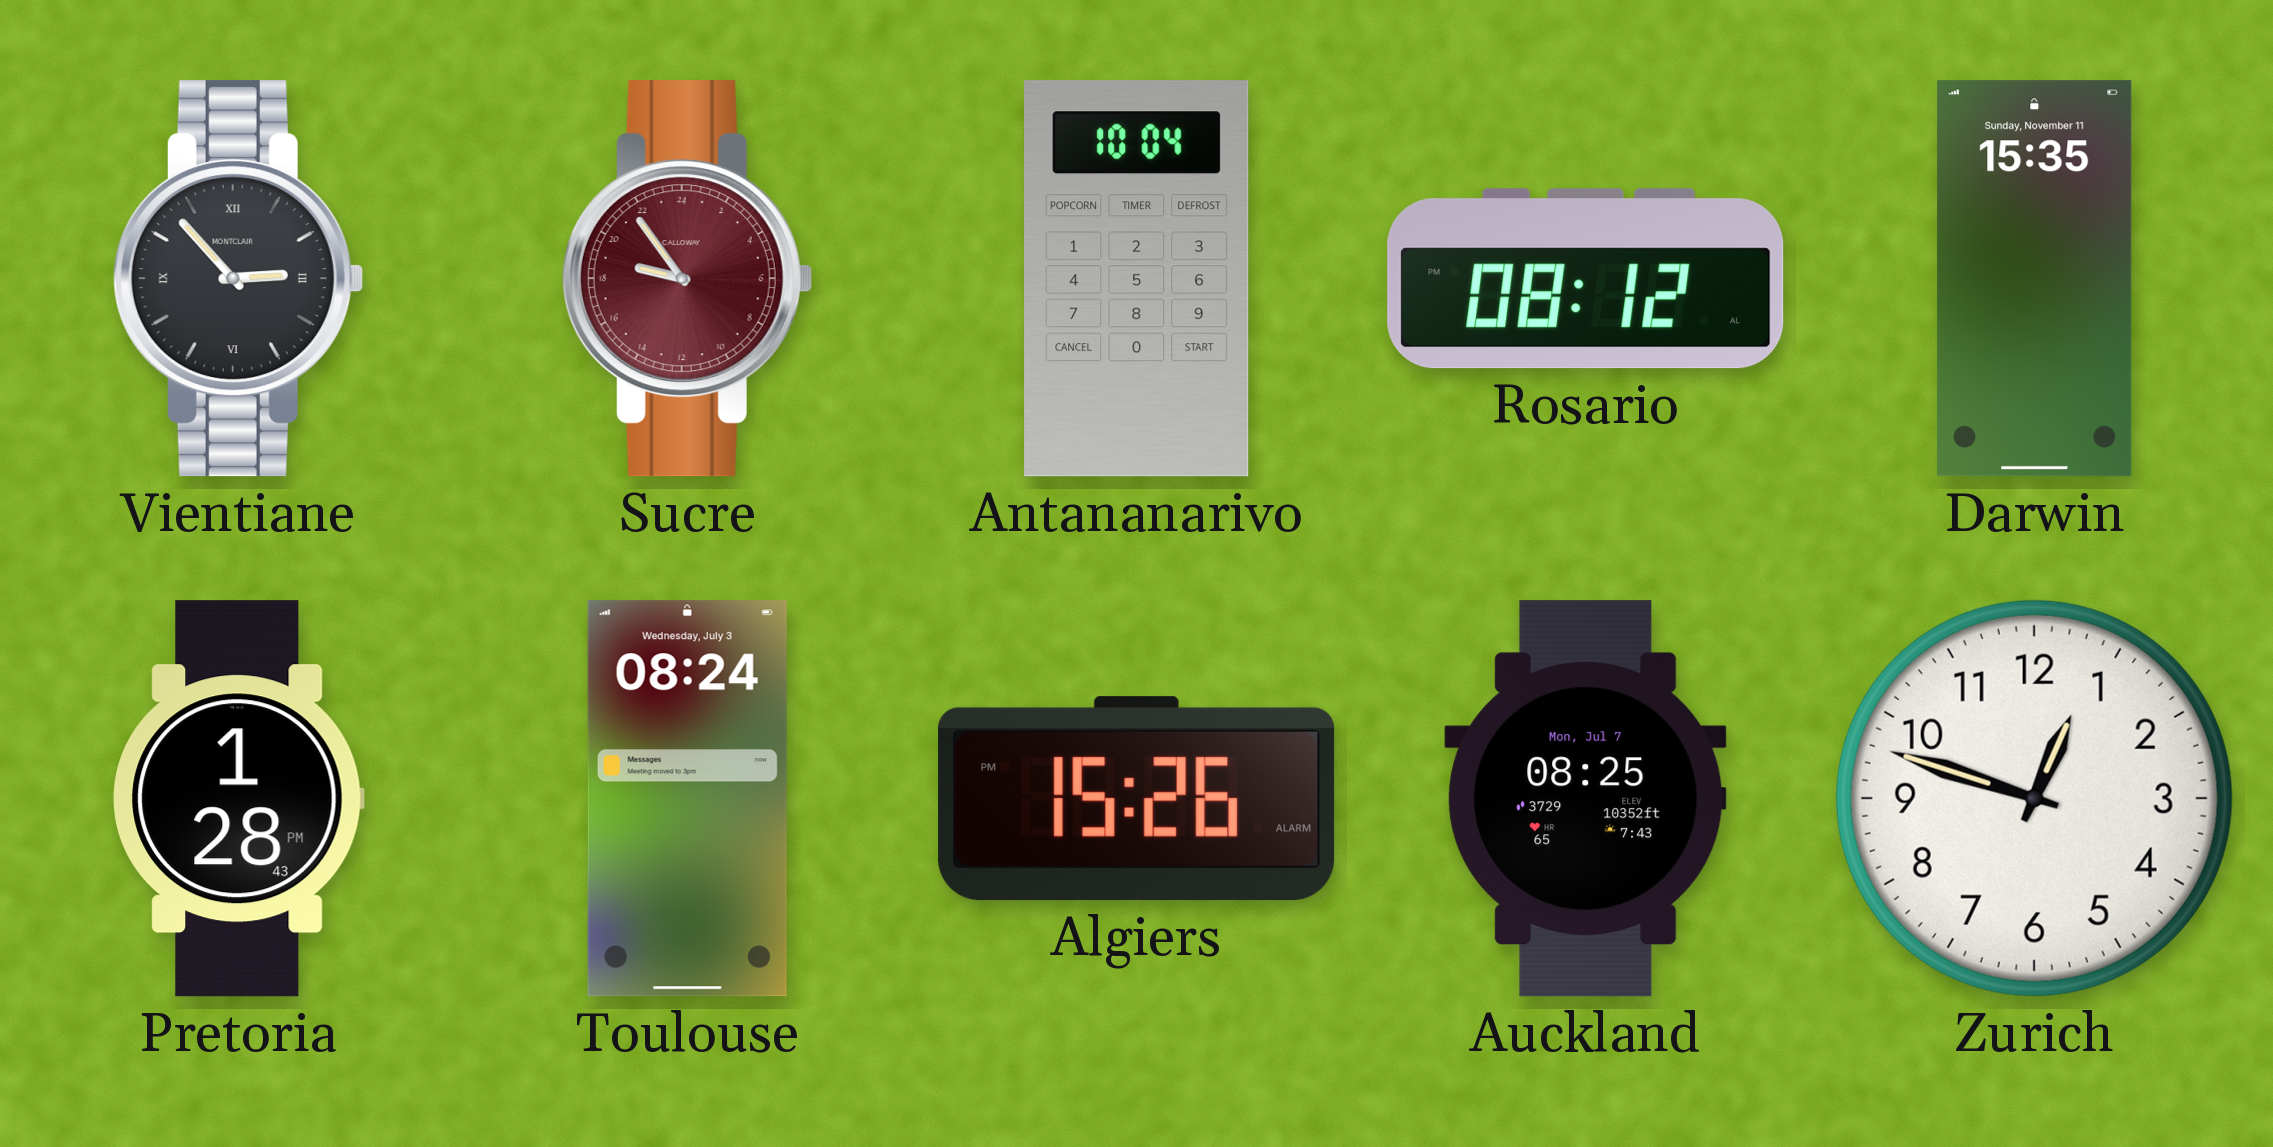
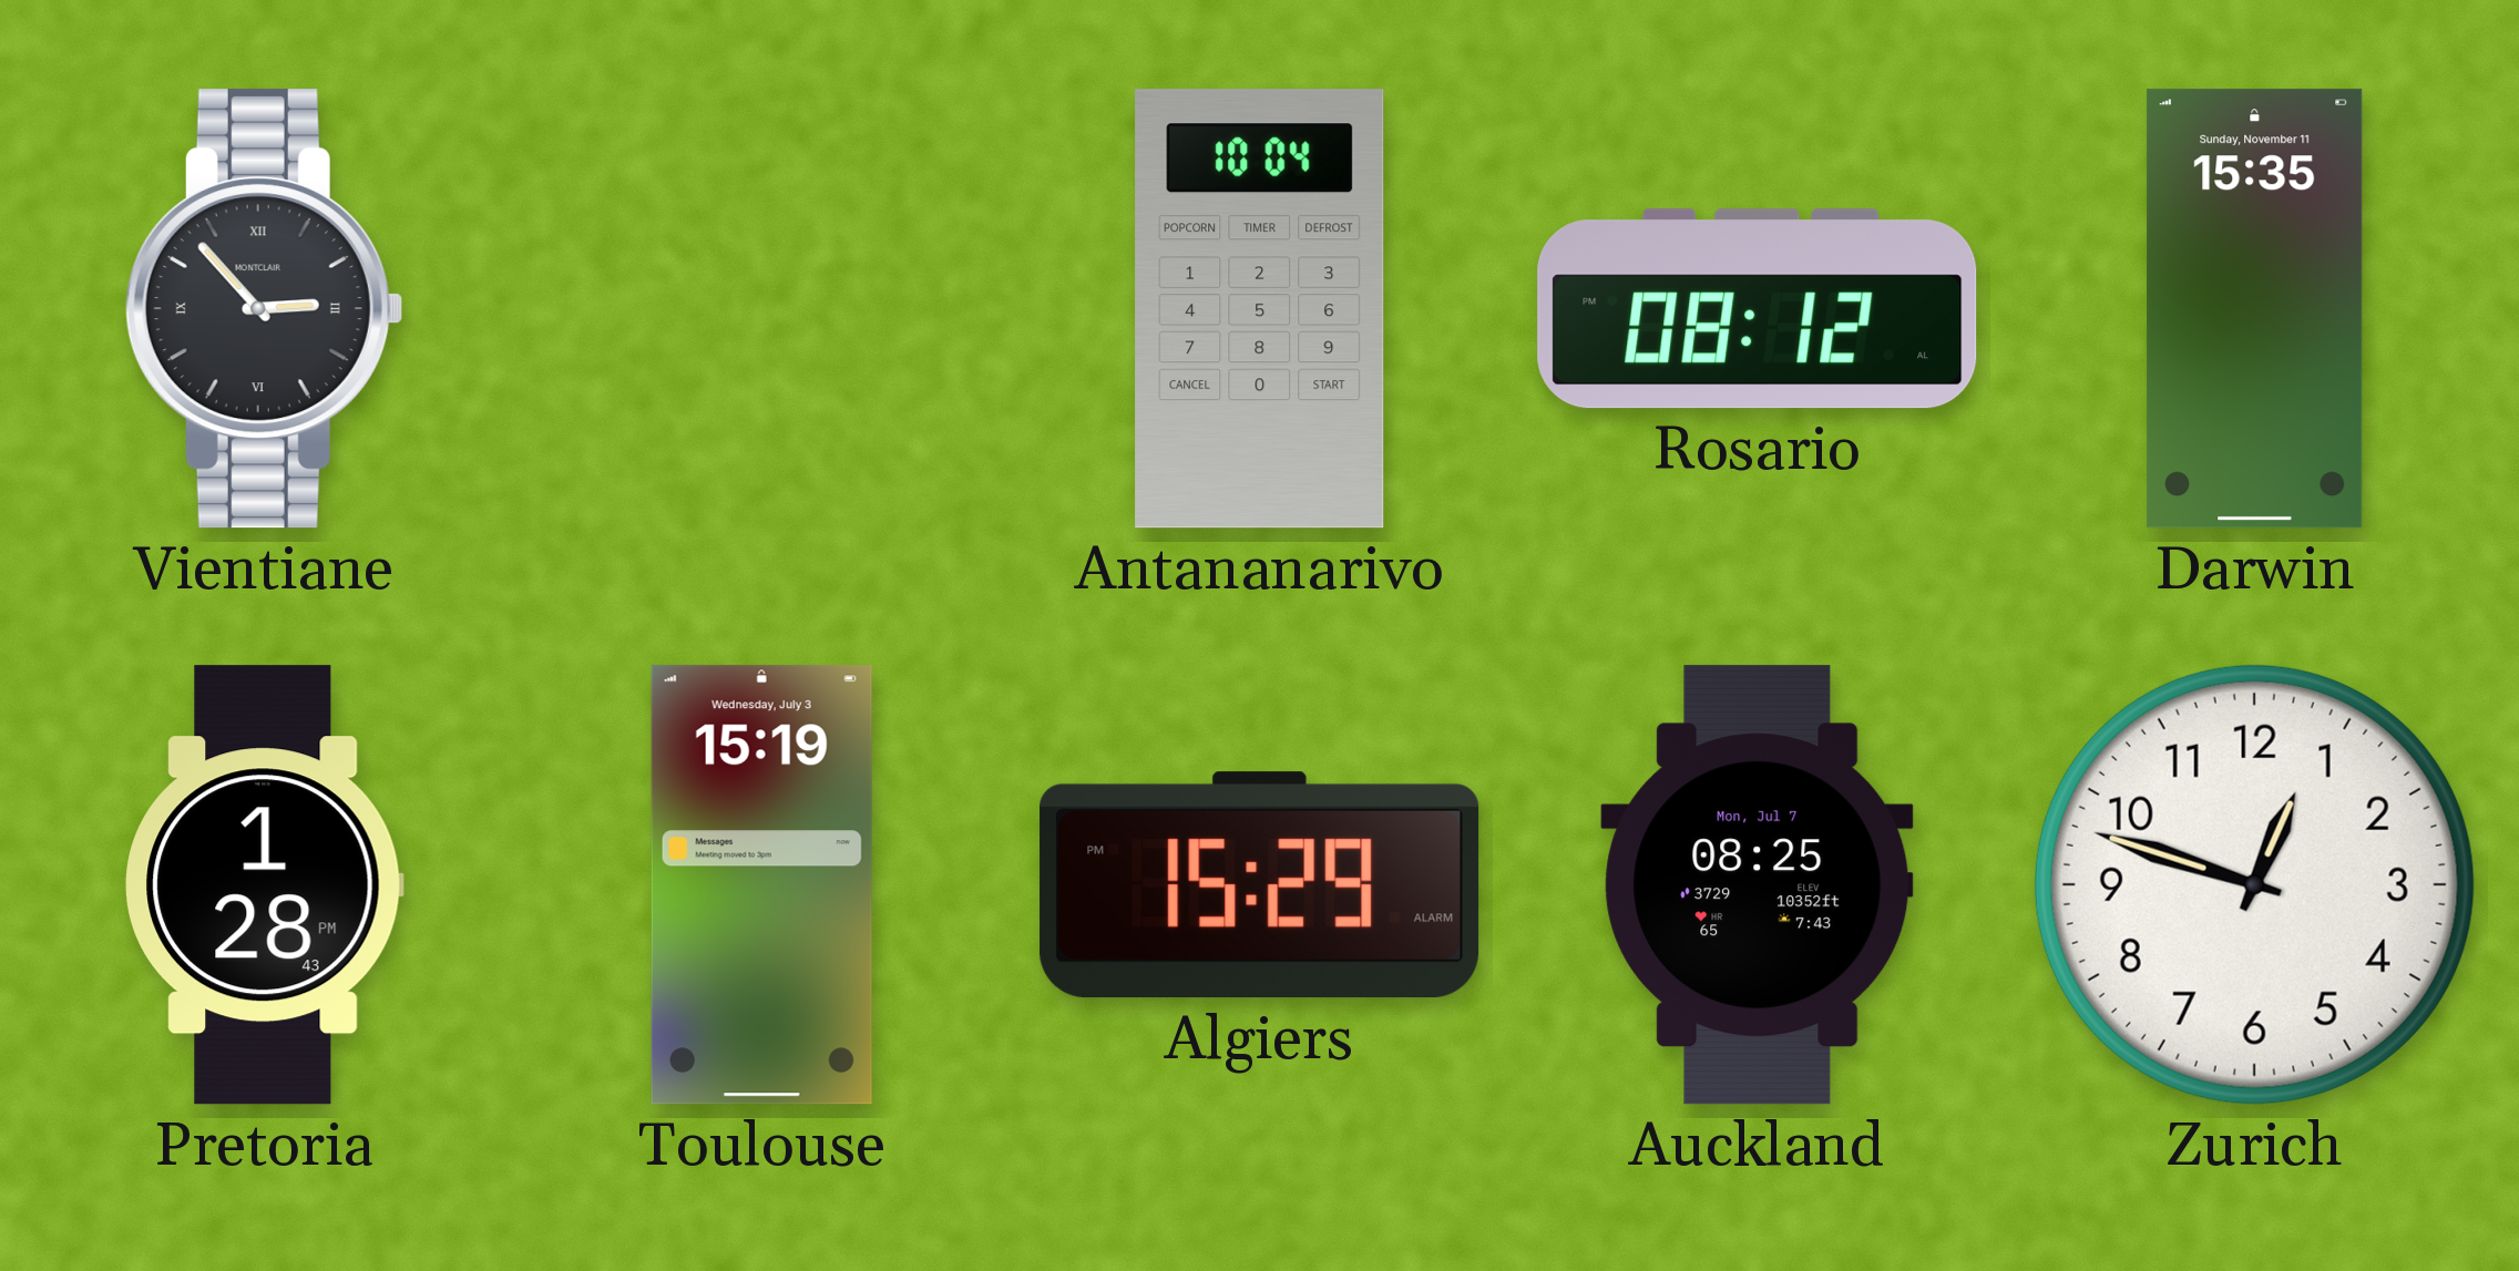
Sucre: 18:54 -> none
Toulouse: 08:24 -> 15:19
Algiers: 15:26 -> 15:29
